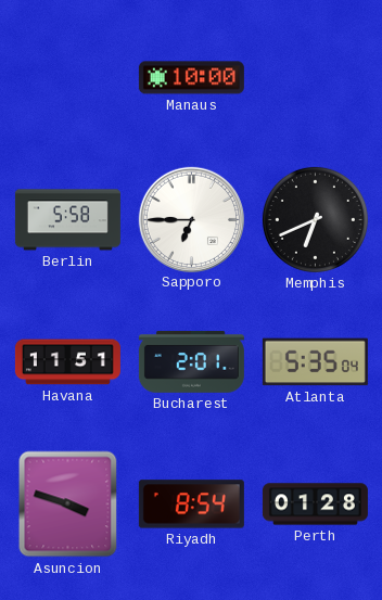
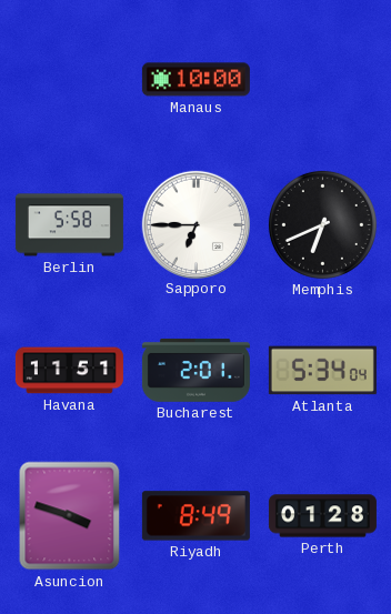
Atlanta: 5:35 -> 5:34
Riyadh: 8:54 -> 8:49
